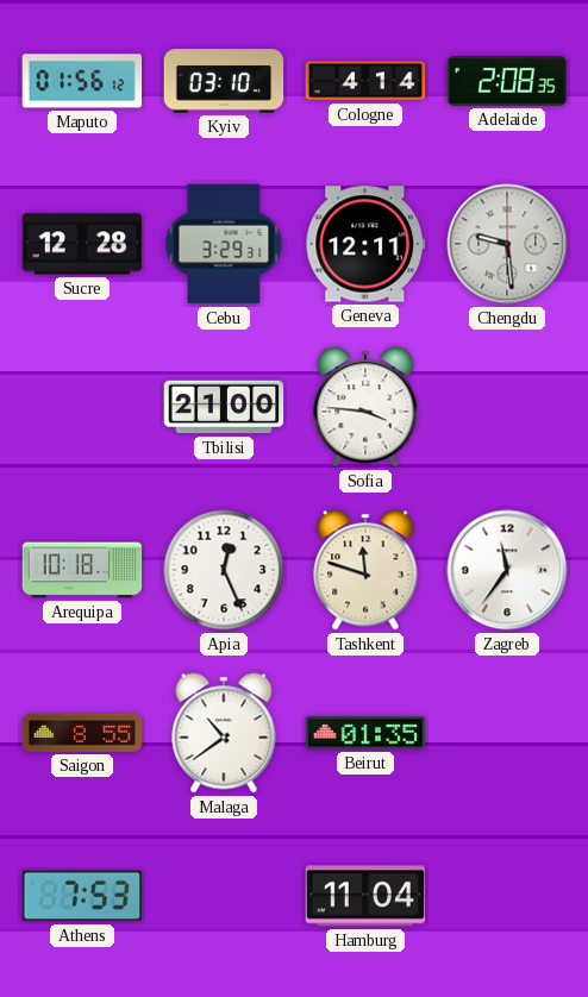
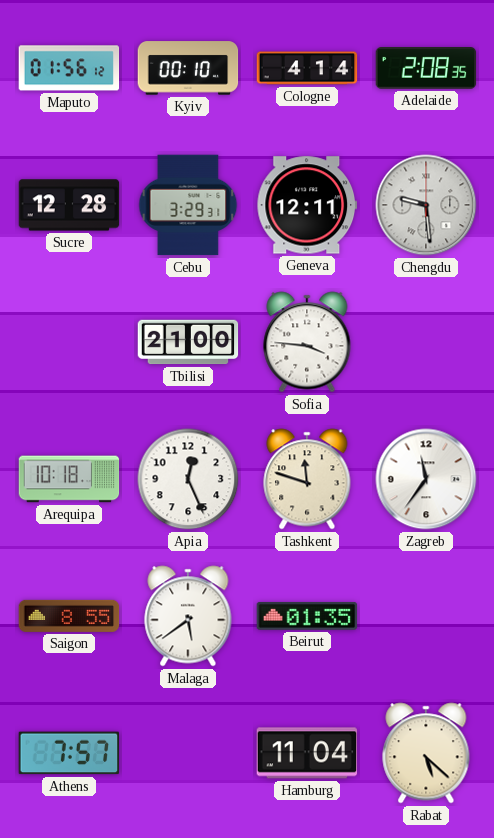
Kyiv: 03:10 -> 00:10
Malaga: 10:39 -> 5:39
Athens: 7:53 -> 7:57
Rabat: none -> 5:22
